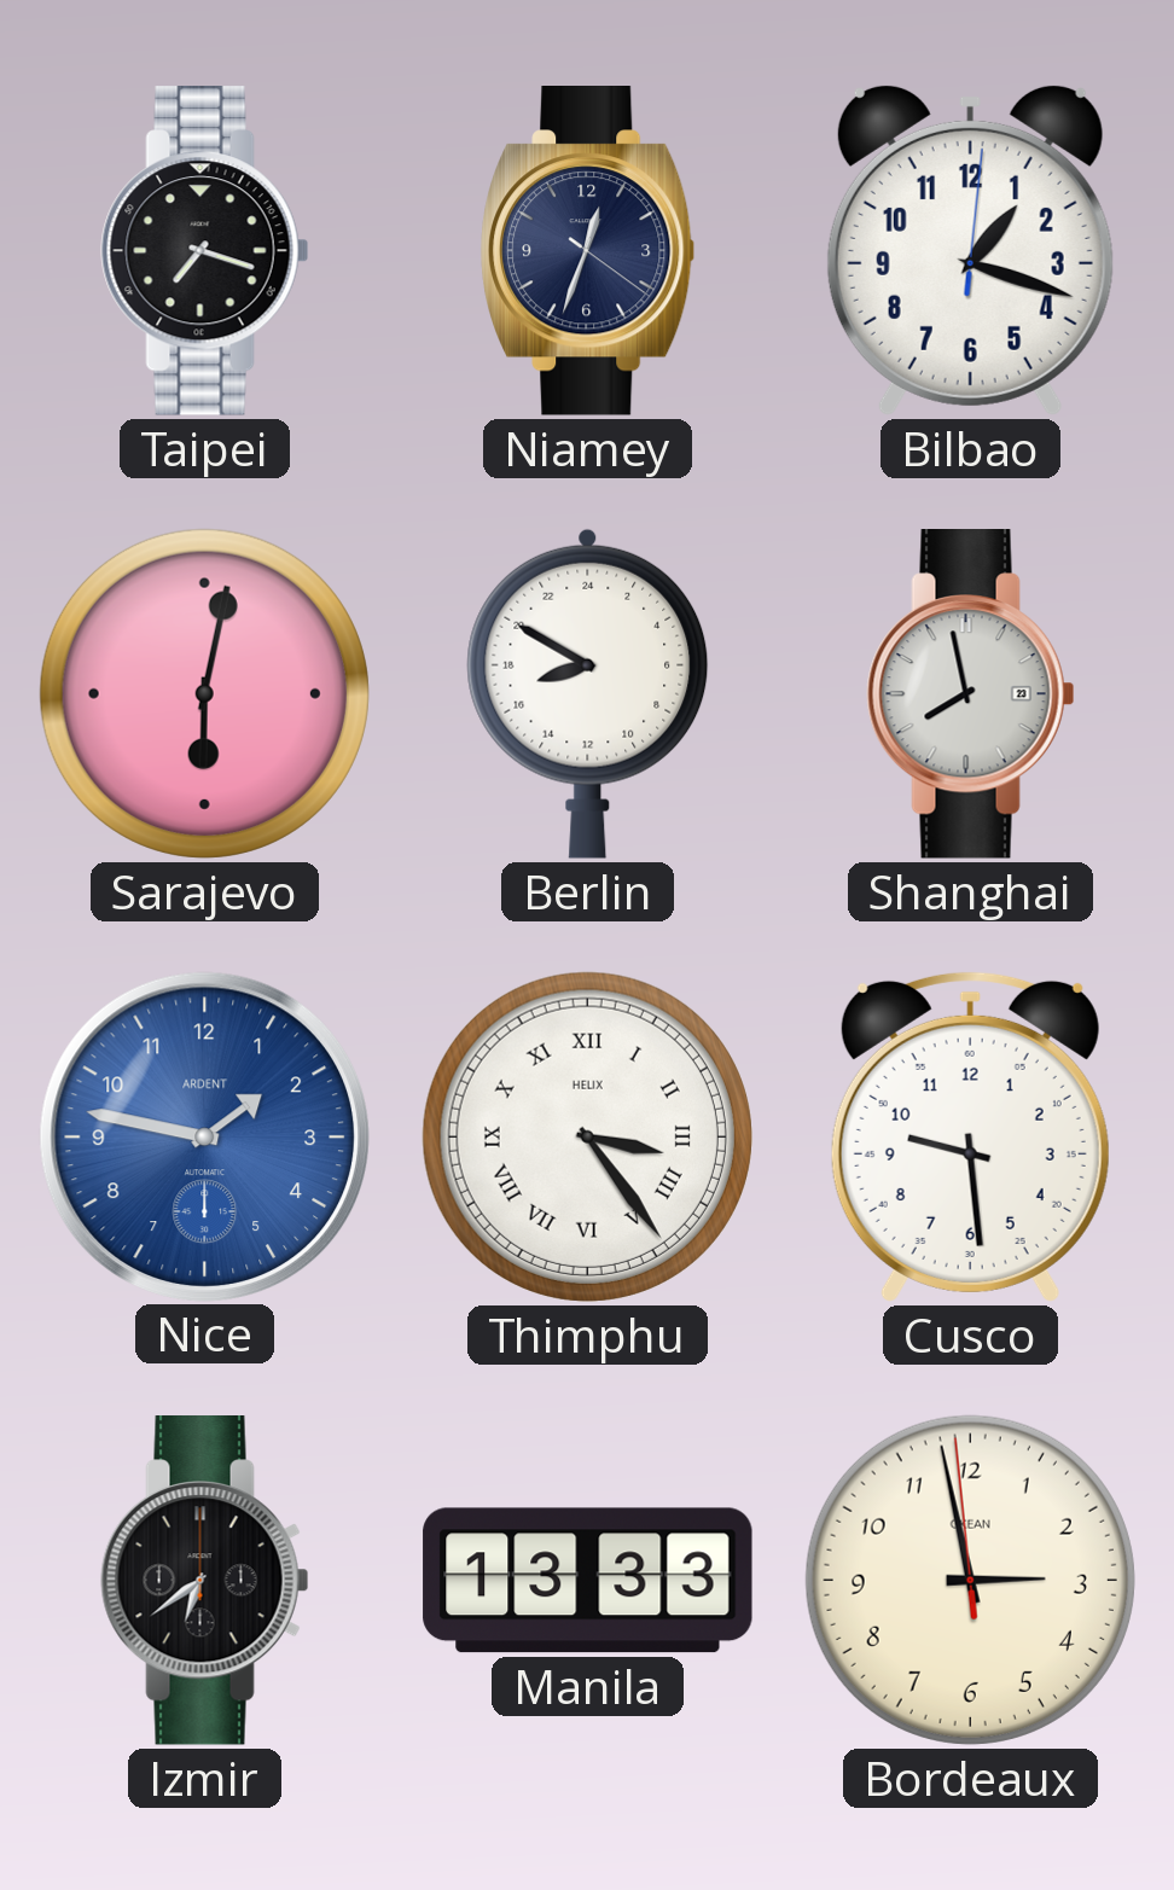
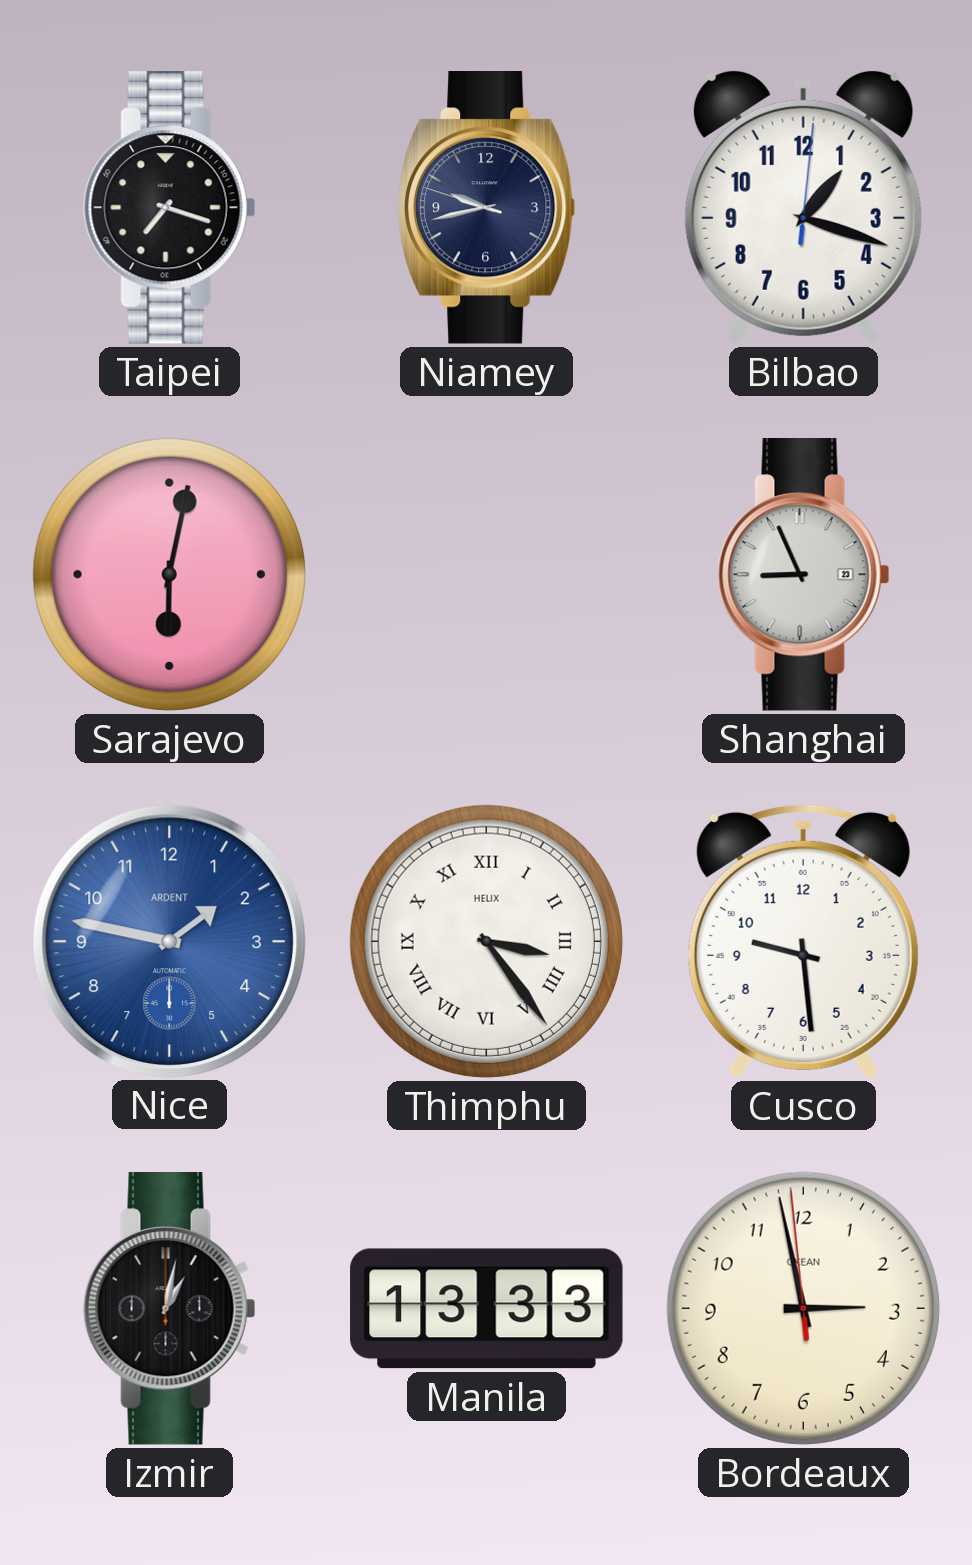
Niamey: 12:33 -> 9:42
Berlin: 16:50 -> none
Shanghai: 7:58 -> 8:56
Izmir: 6:39 -> 1:02
